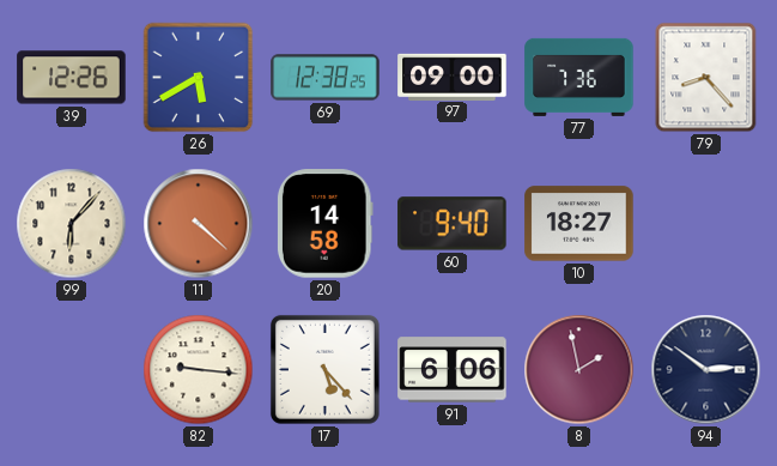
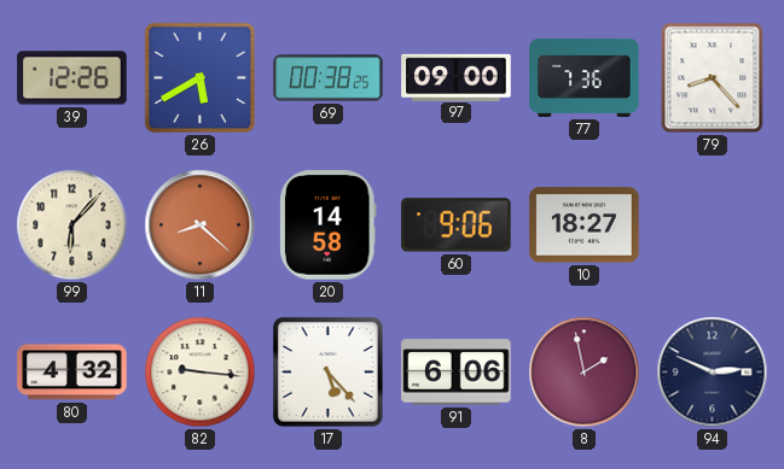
69: 12:38 -> 00:38
11: 4:22 -> 8:22
60: 9:40 -> 9:06
80: none -> 4:32
94: 2:51 -> 2:49
